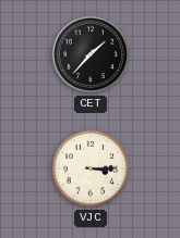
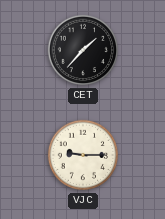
VJC: 3:15 -> 9:15
